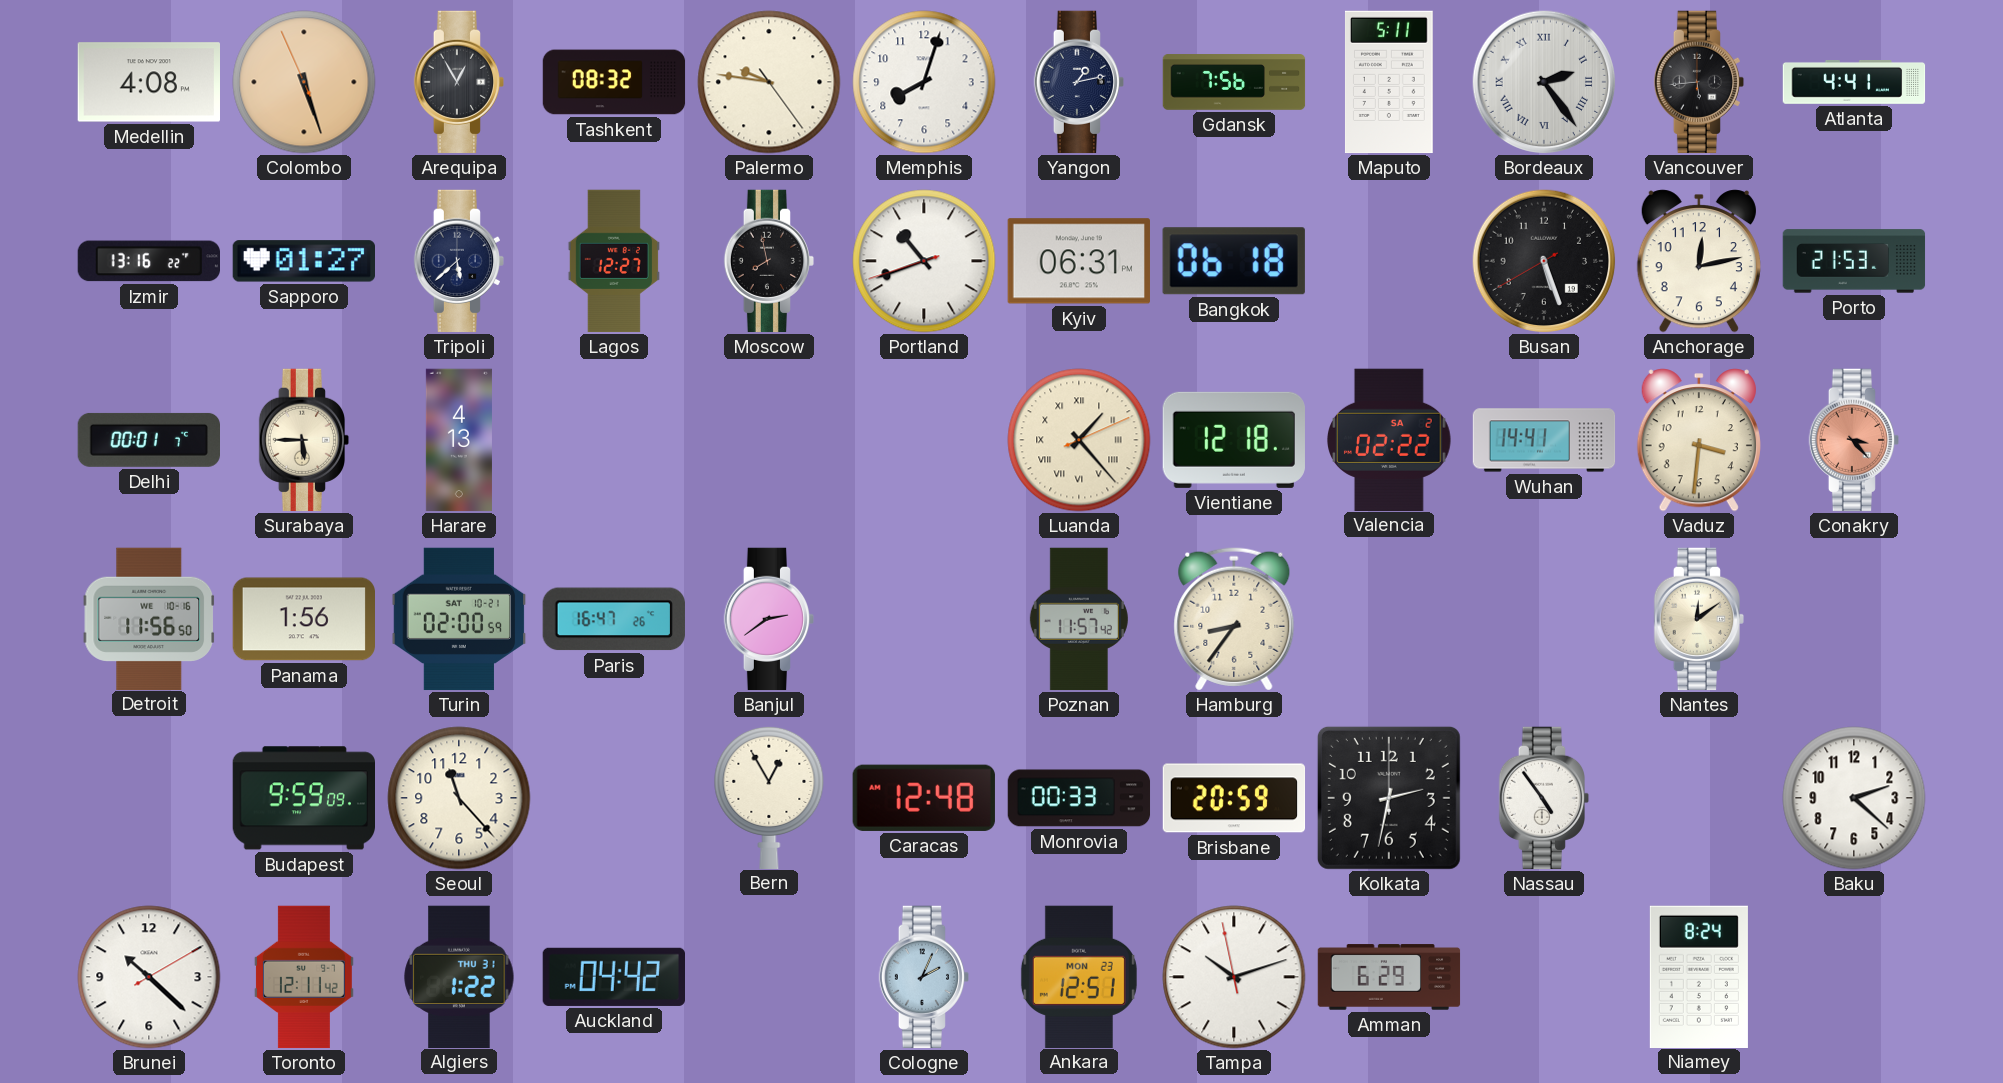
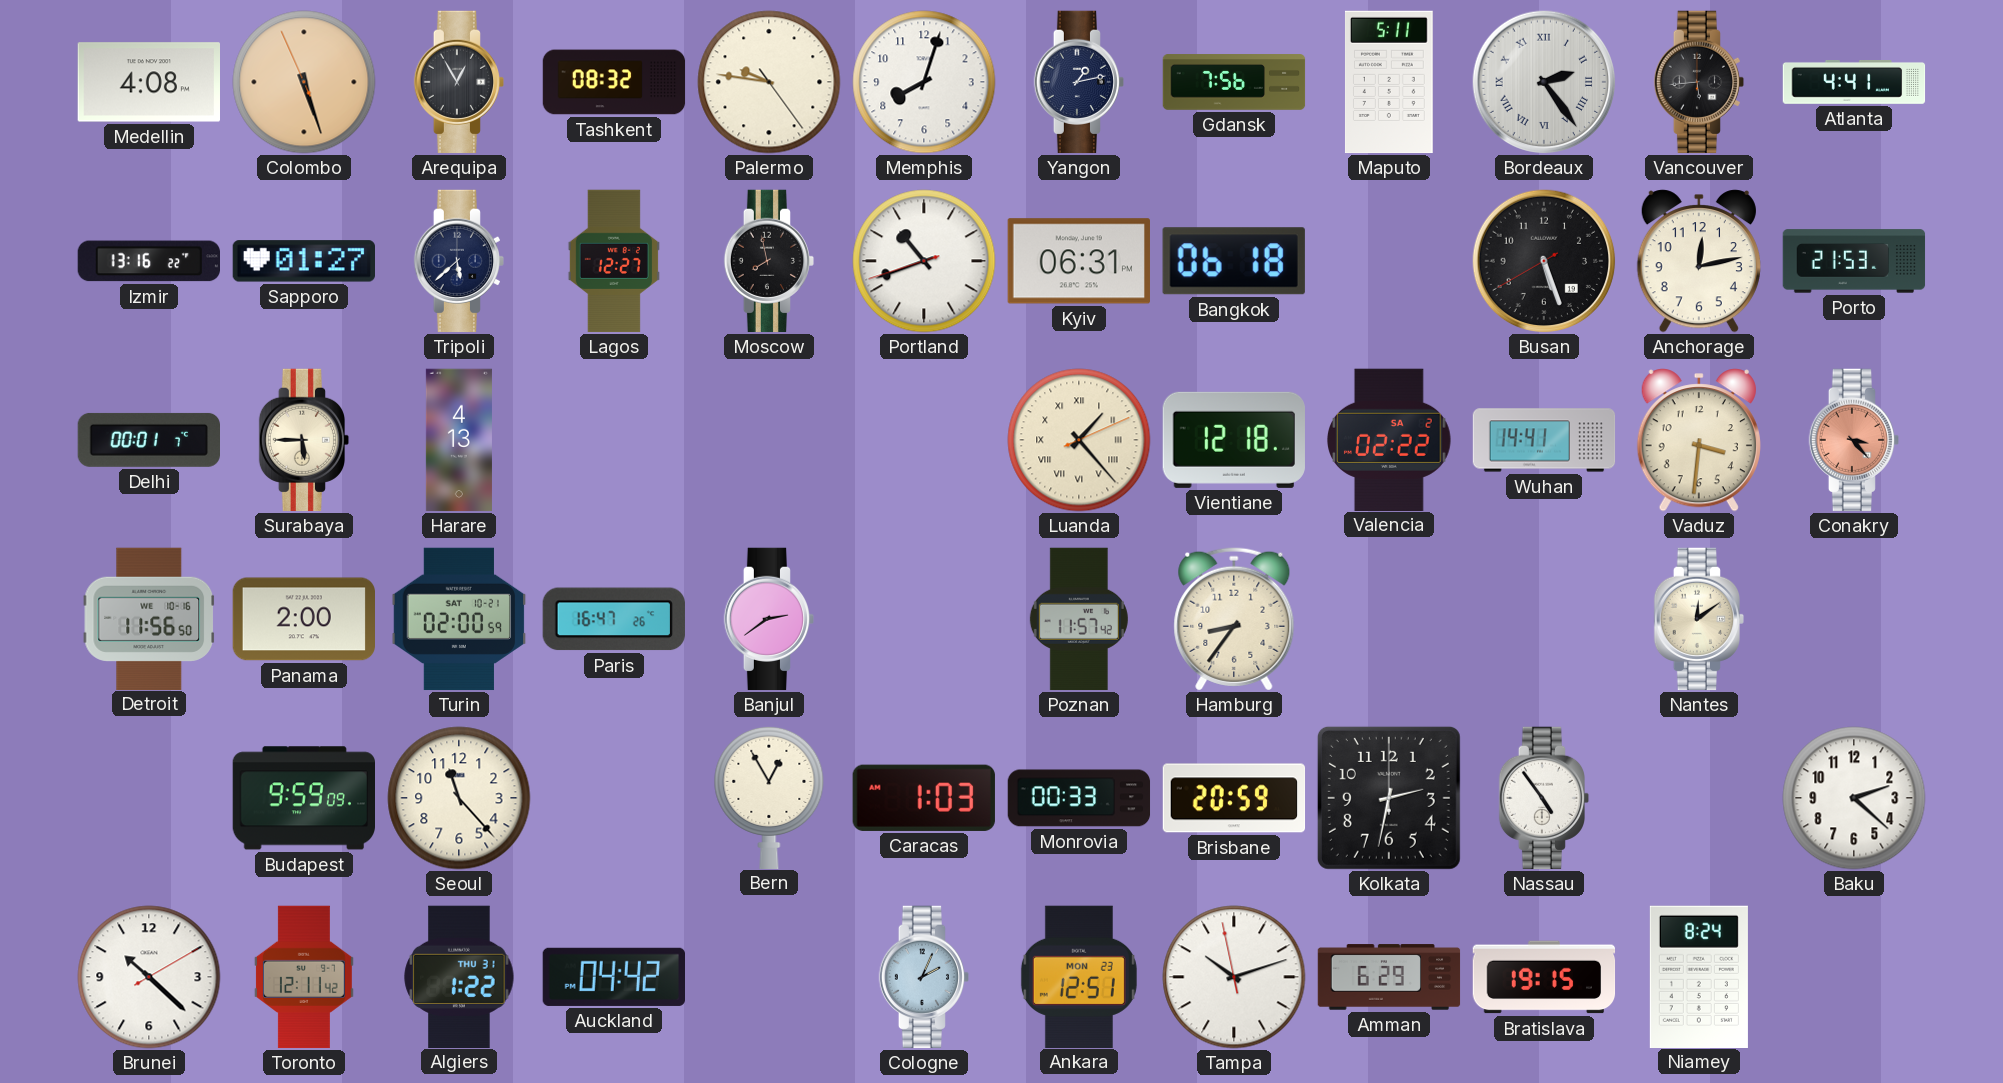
Panama: 1:56 -> 2:00
Caracas: 12:48 -> 1:03
Bratislava: none -> 19:15
